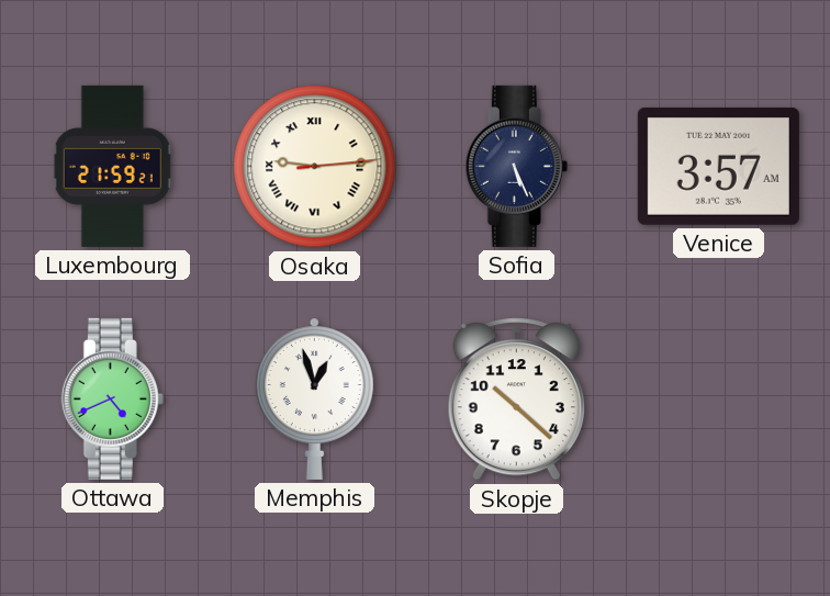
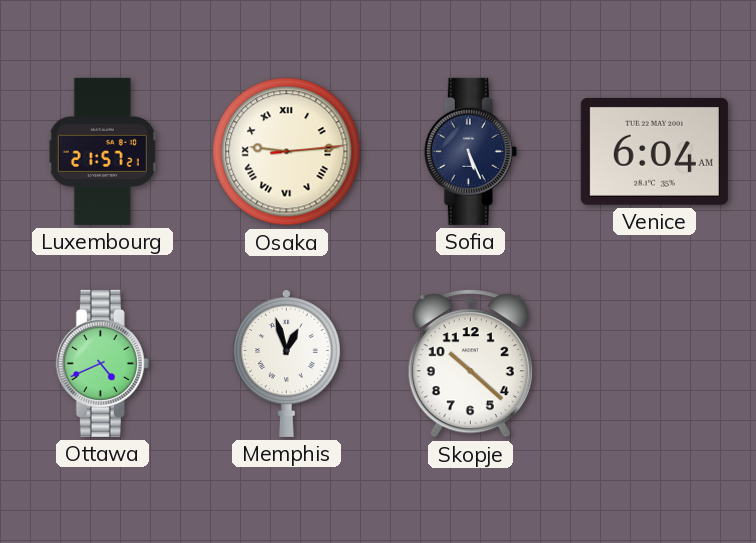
Luxembourg: 21:59 -> 21:57
Venice: 3:57 -> 6:04
